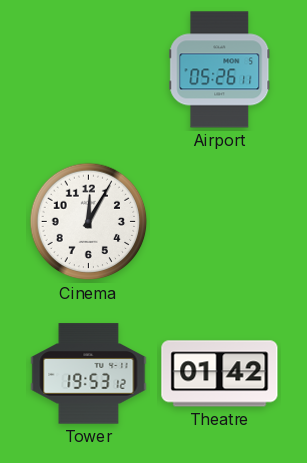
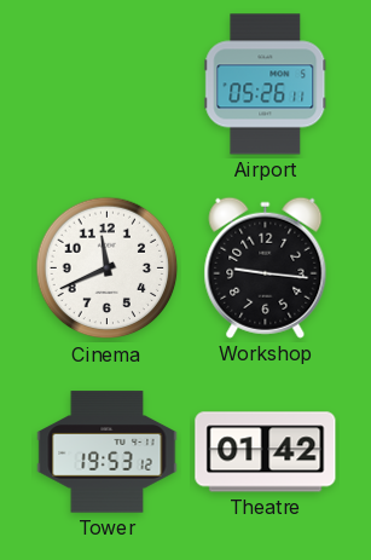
Cinema: 12:05 -> 11:41
Workshop: none -> 9:16
